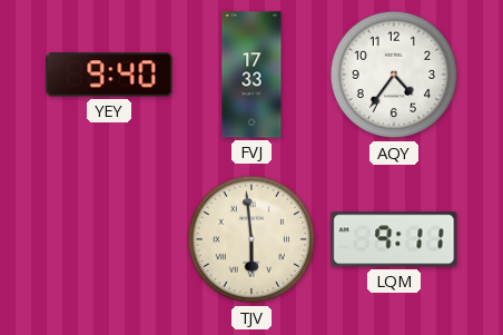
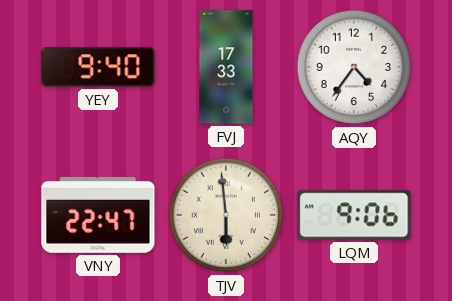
VNY: none -> 22:47
LQM: 9:11 -> 9:06
